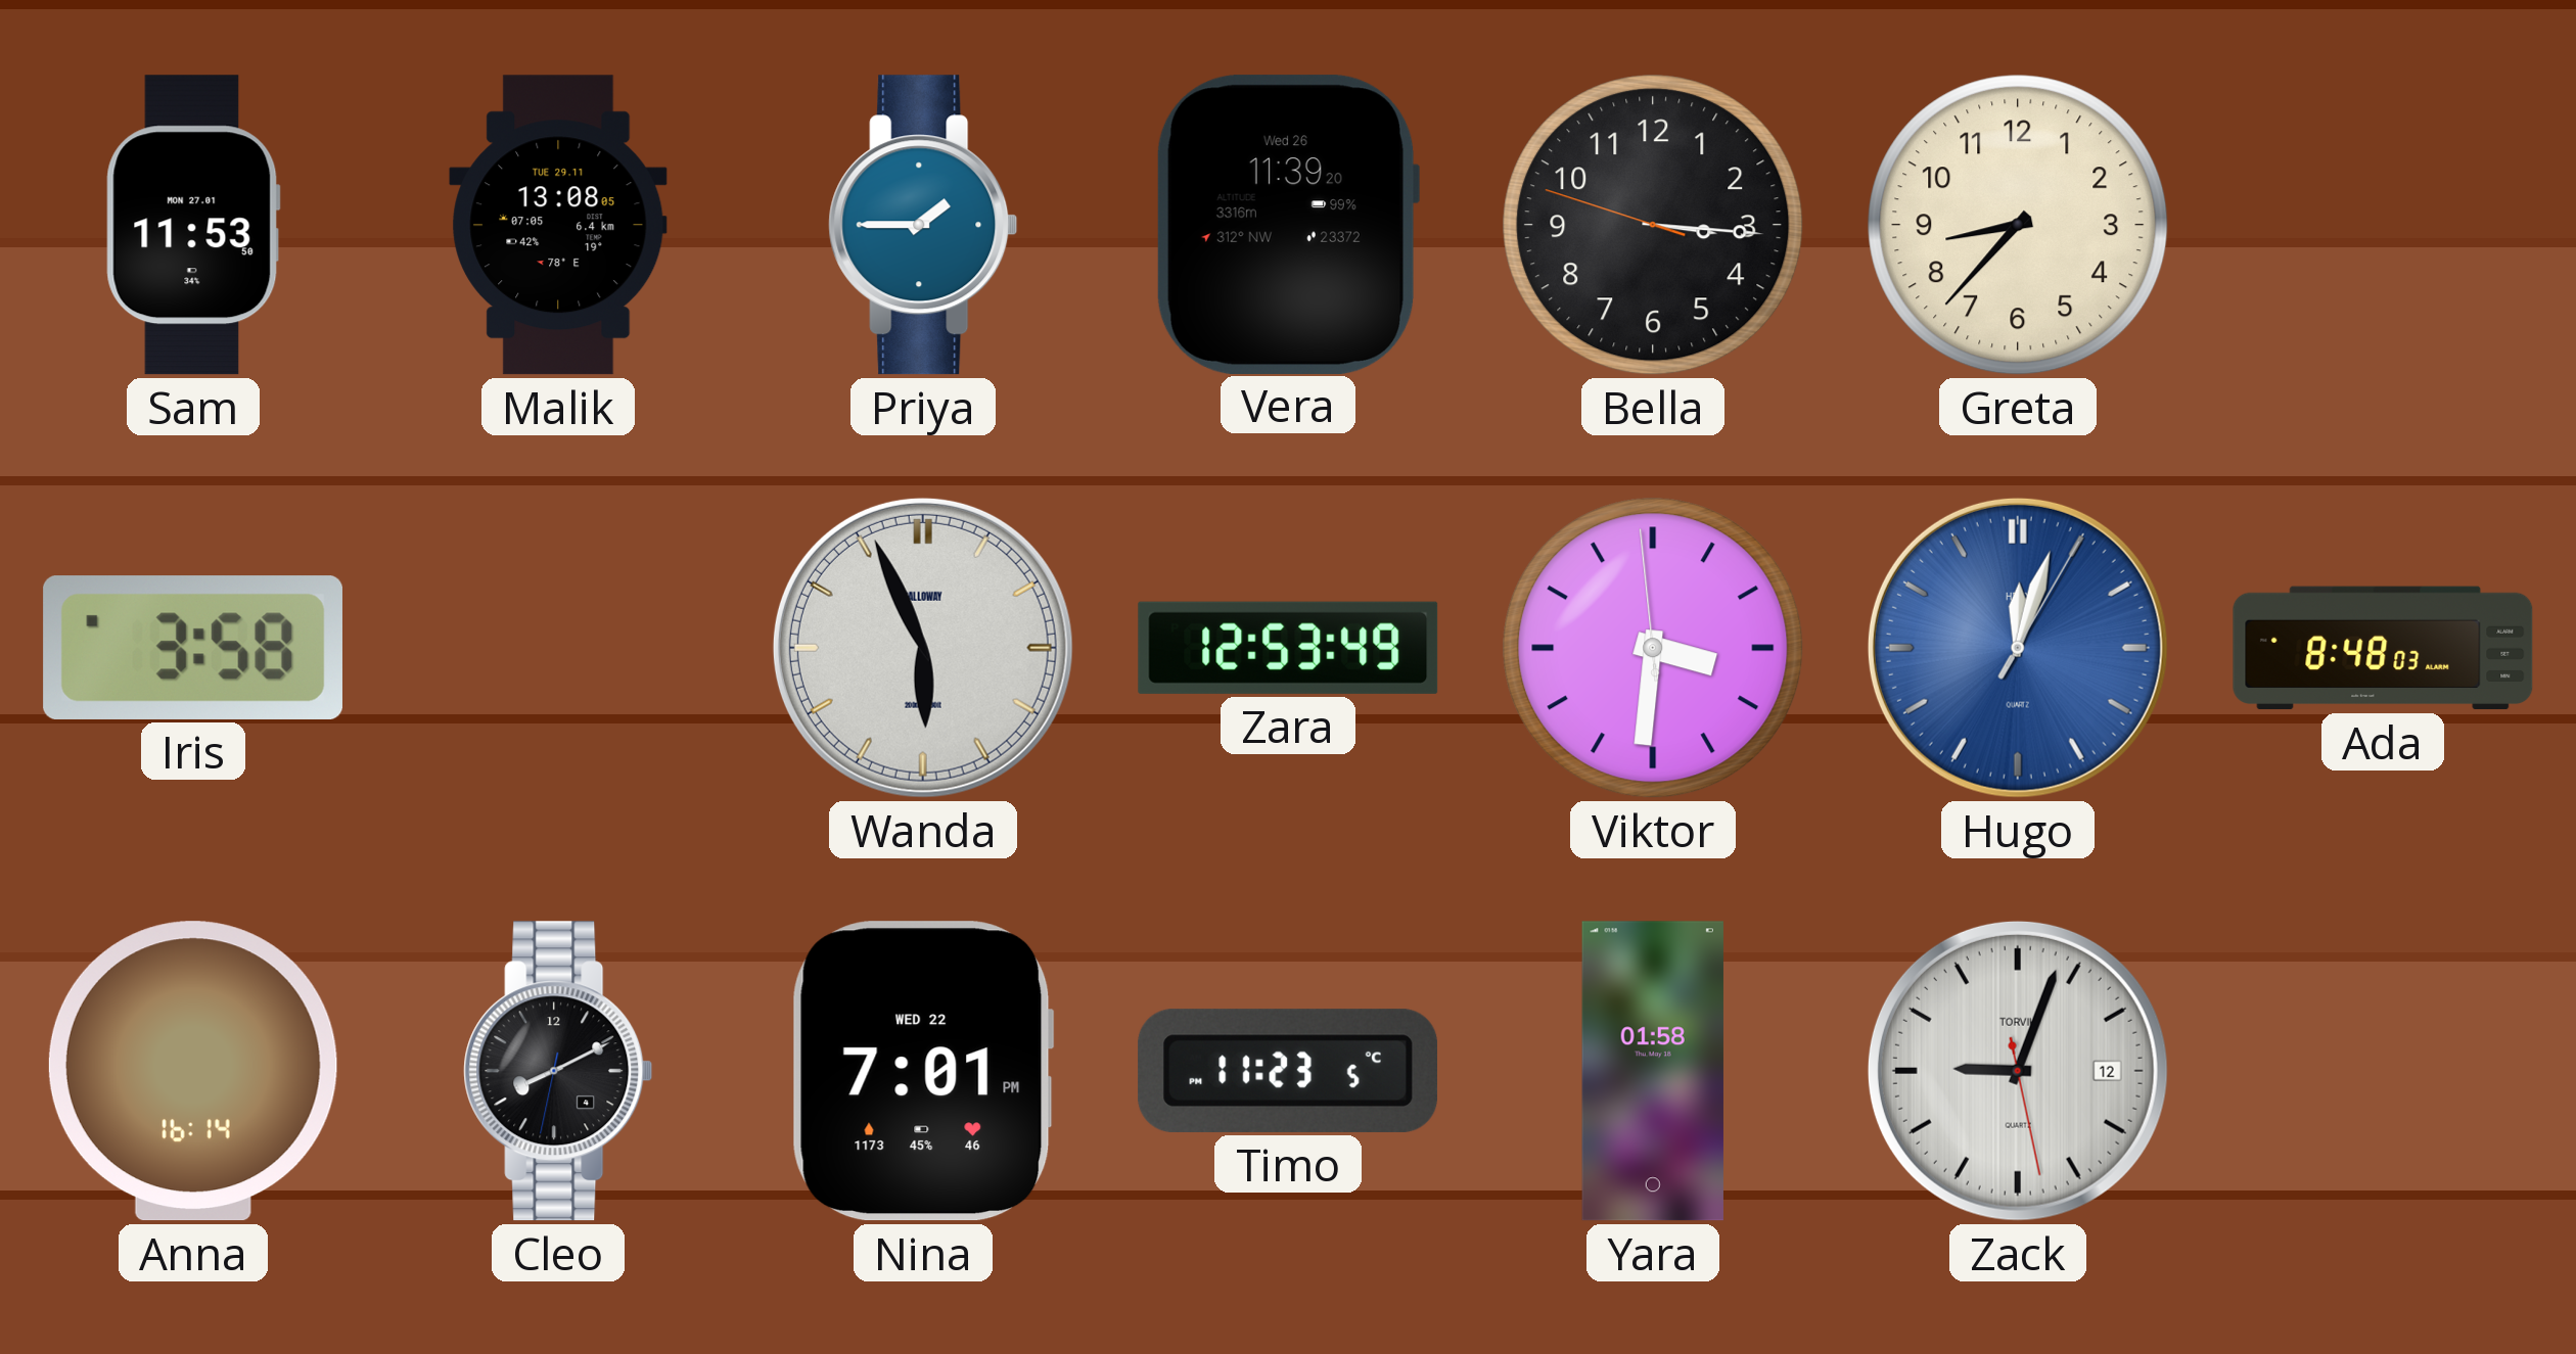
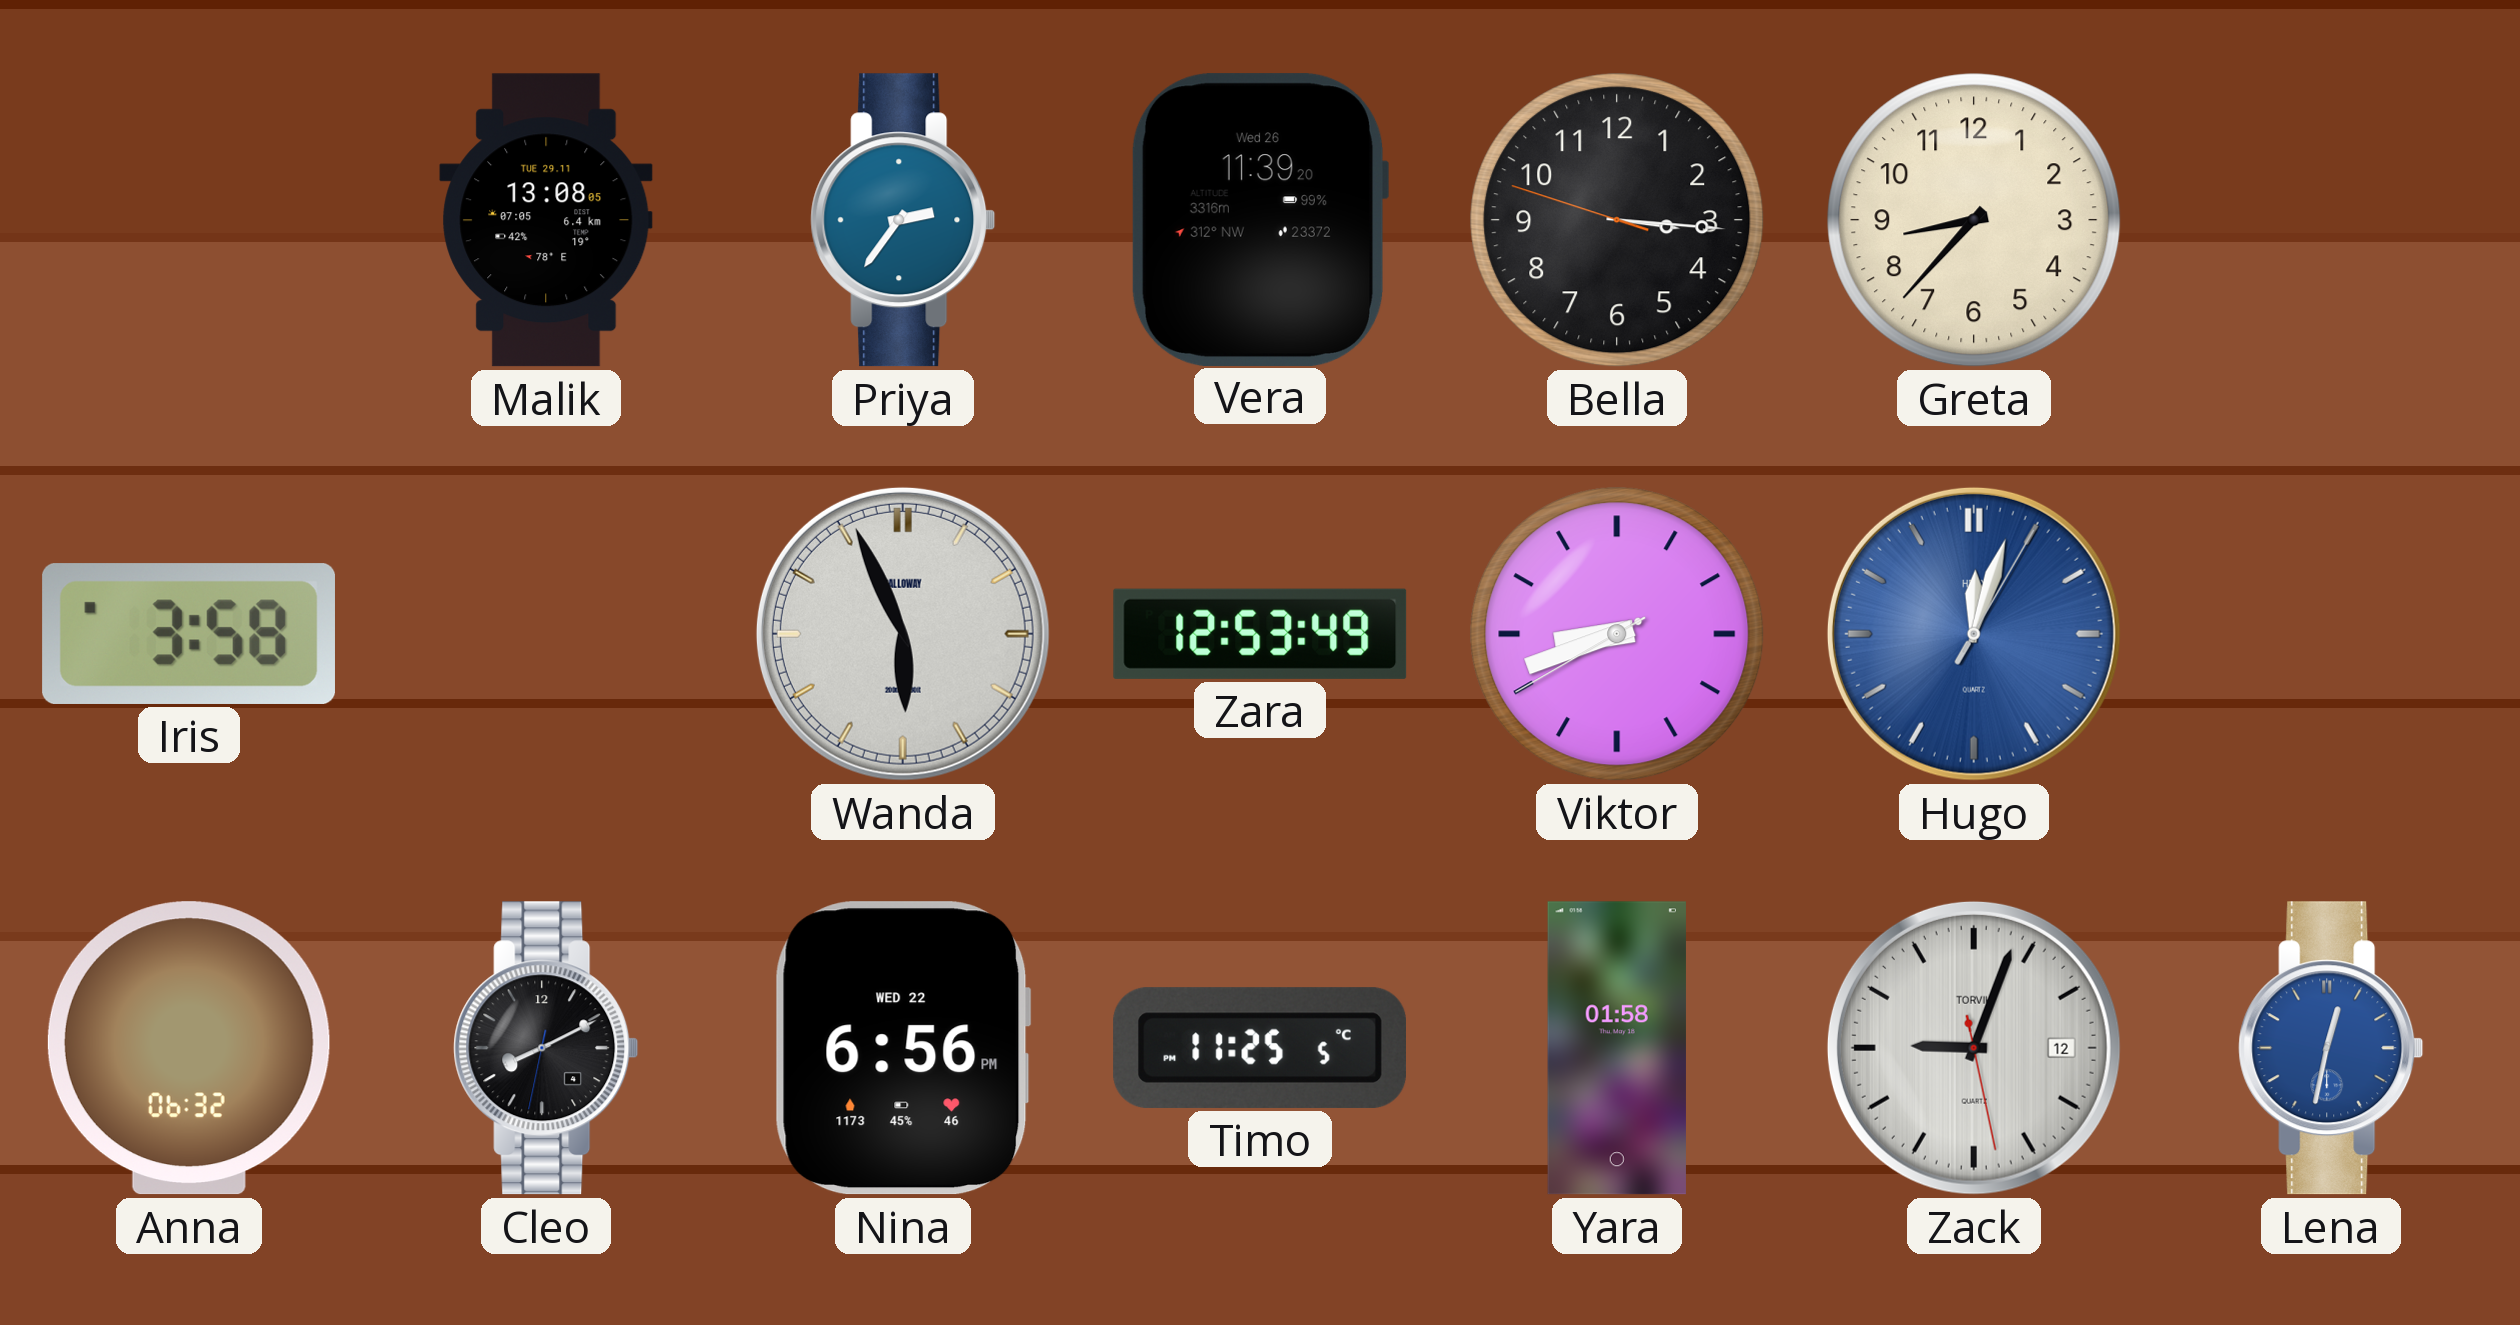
Sam: 11:53 -> none
Priya: 1:45 -> 2:36
Viktor: 3:30 -> 8:41
Ada: 8:48 -> none
Anna: 16:14 -> 06:32
Nina: 7:01 -> 6:56
Timo: 11:23 -> 11:25
Lena: none -> 12:32
